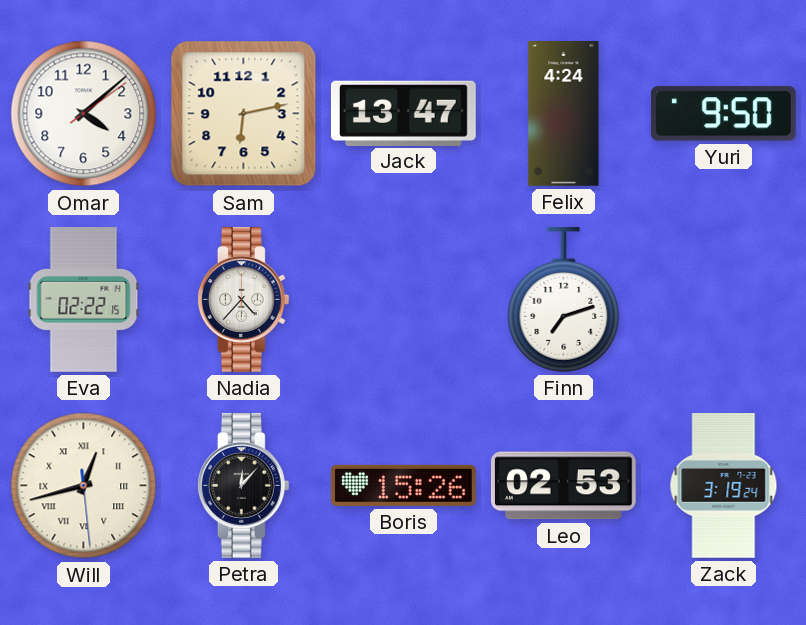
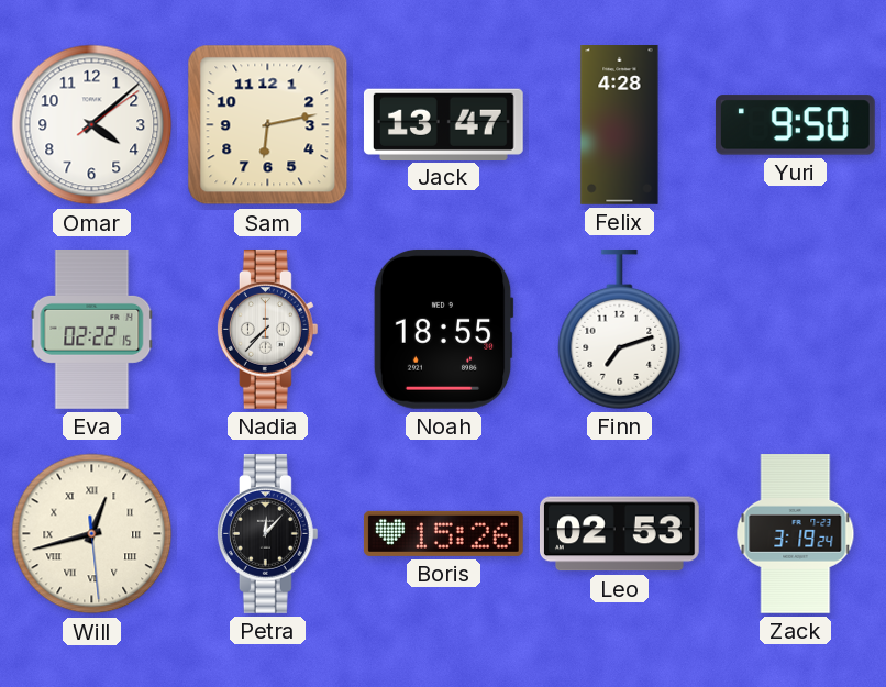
Felix: 4:24 -> 4:28
Nadia: 4:37 -> 7:37
Noah: none -> 18:55
